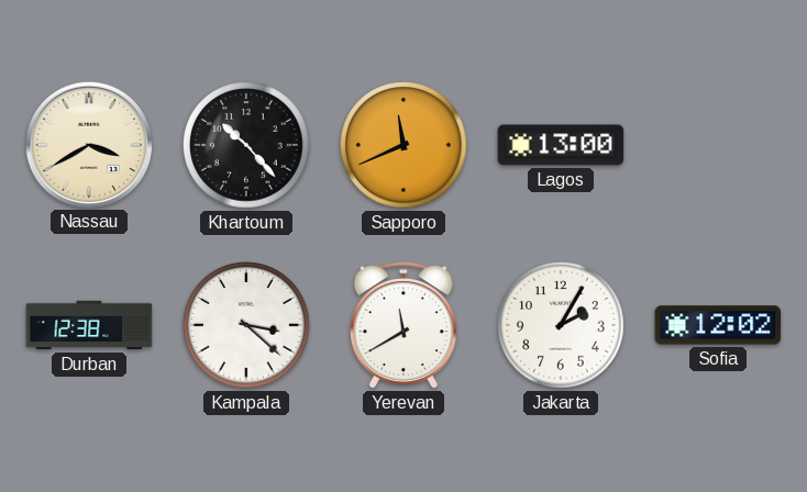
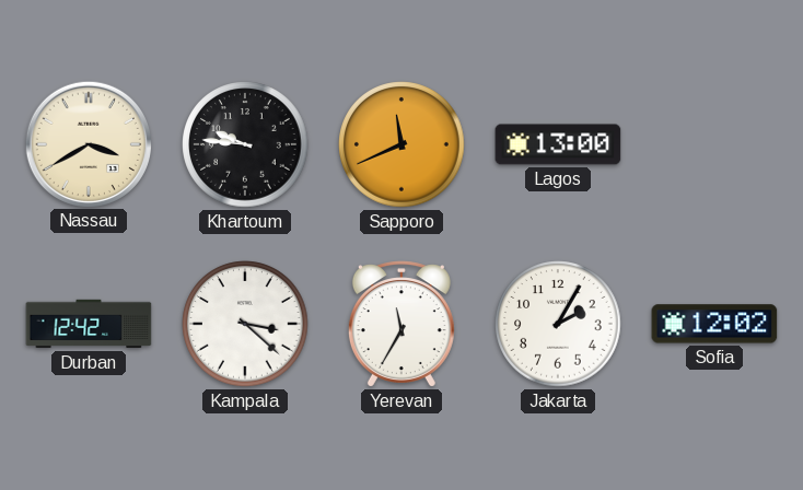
Khartoum: 10:23 -> 9:46
Durban: 12:38 -> 12:42
Yerevan: 11:40 -> 11:35
